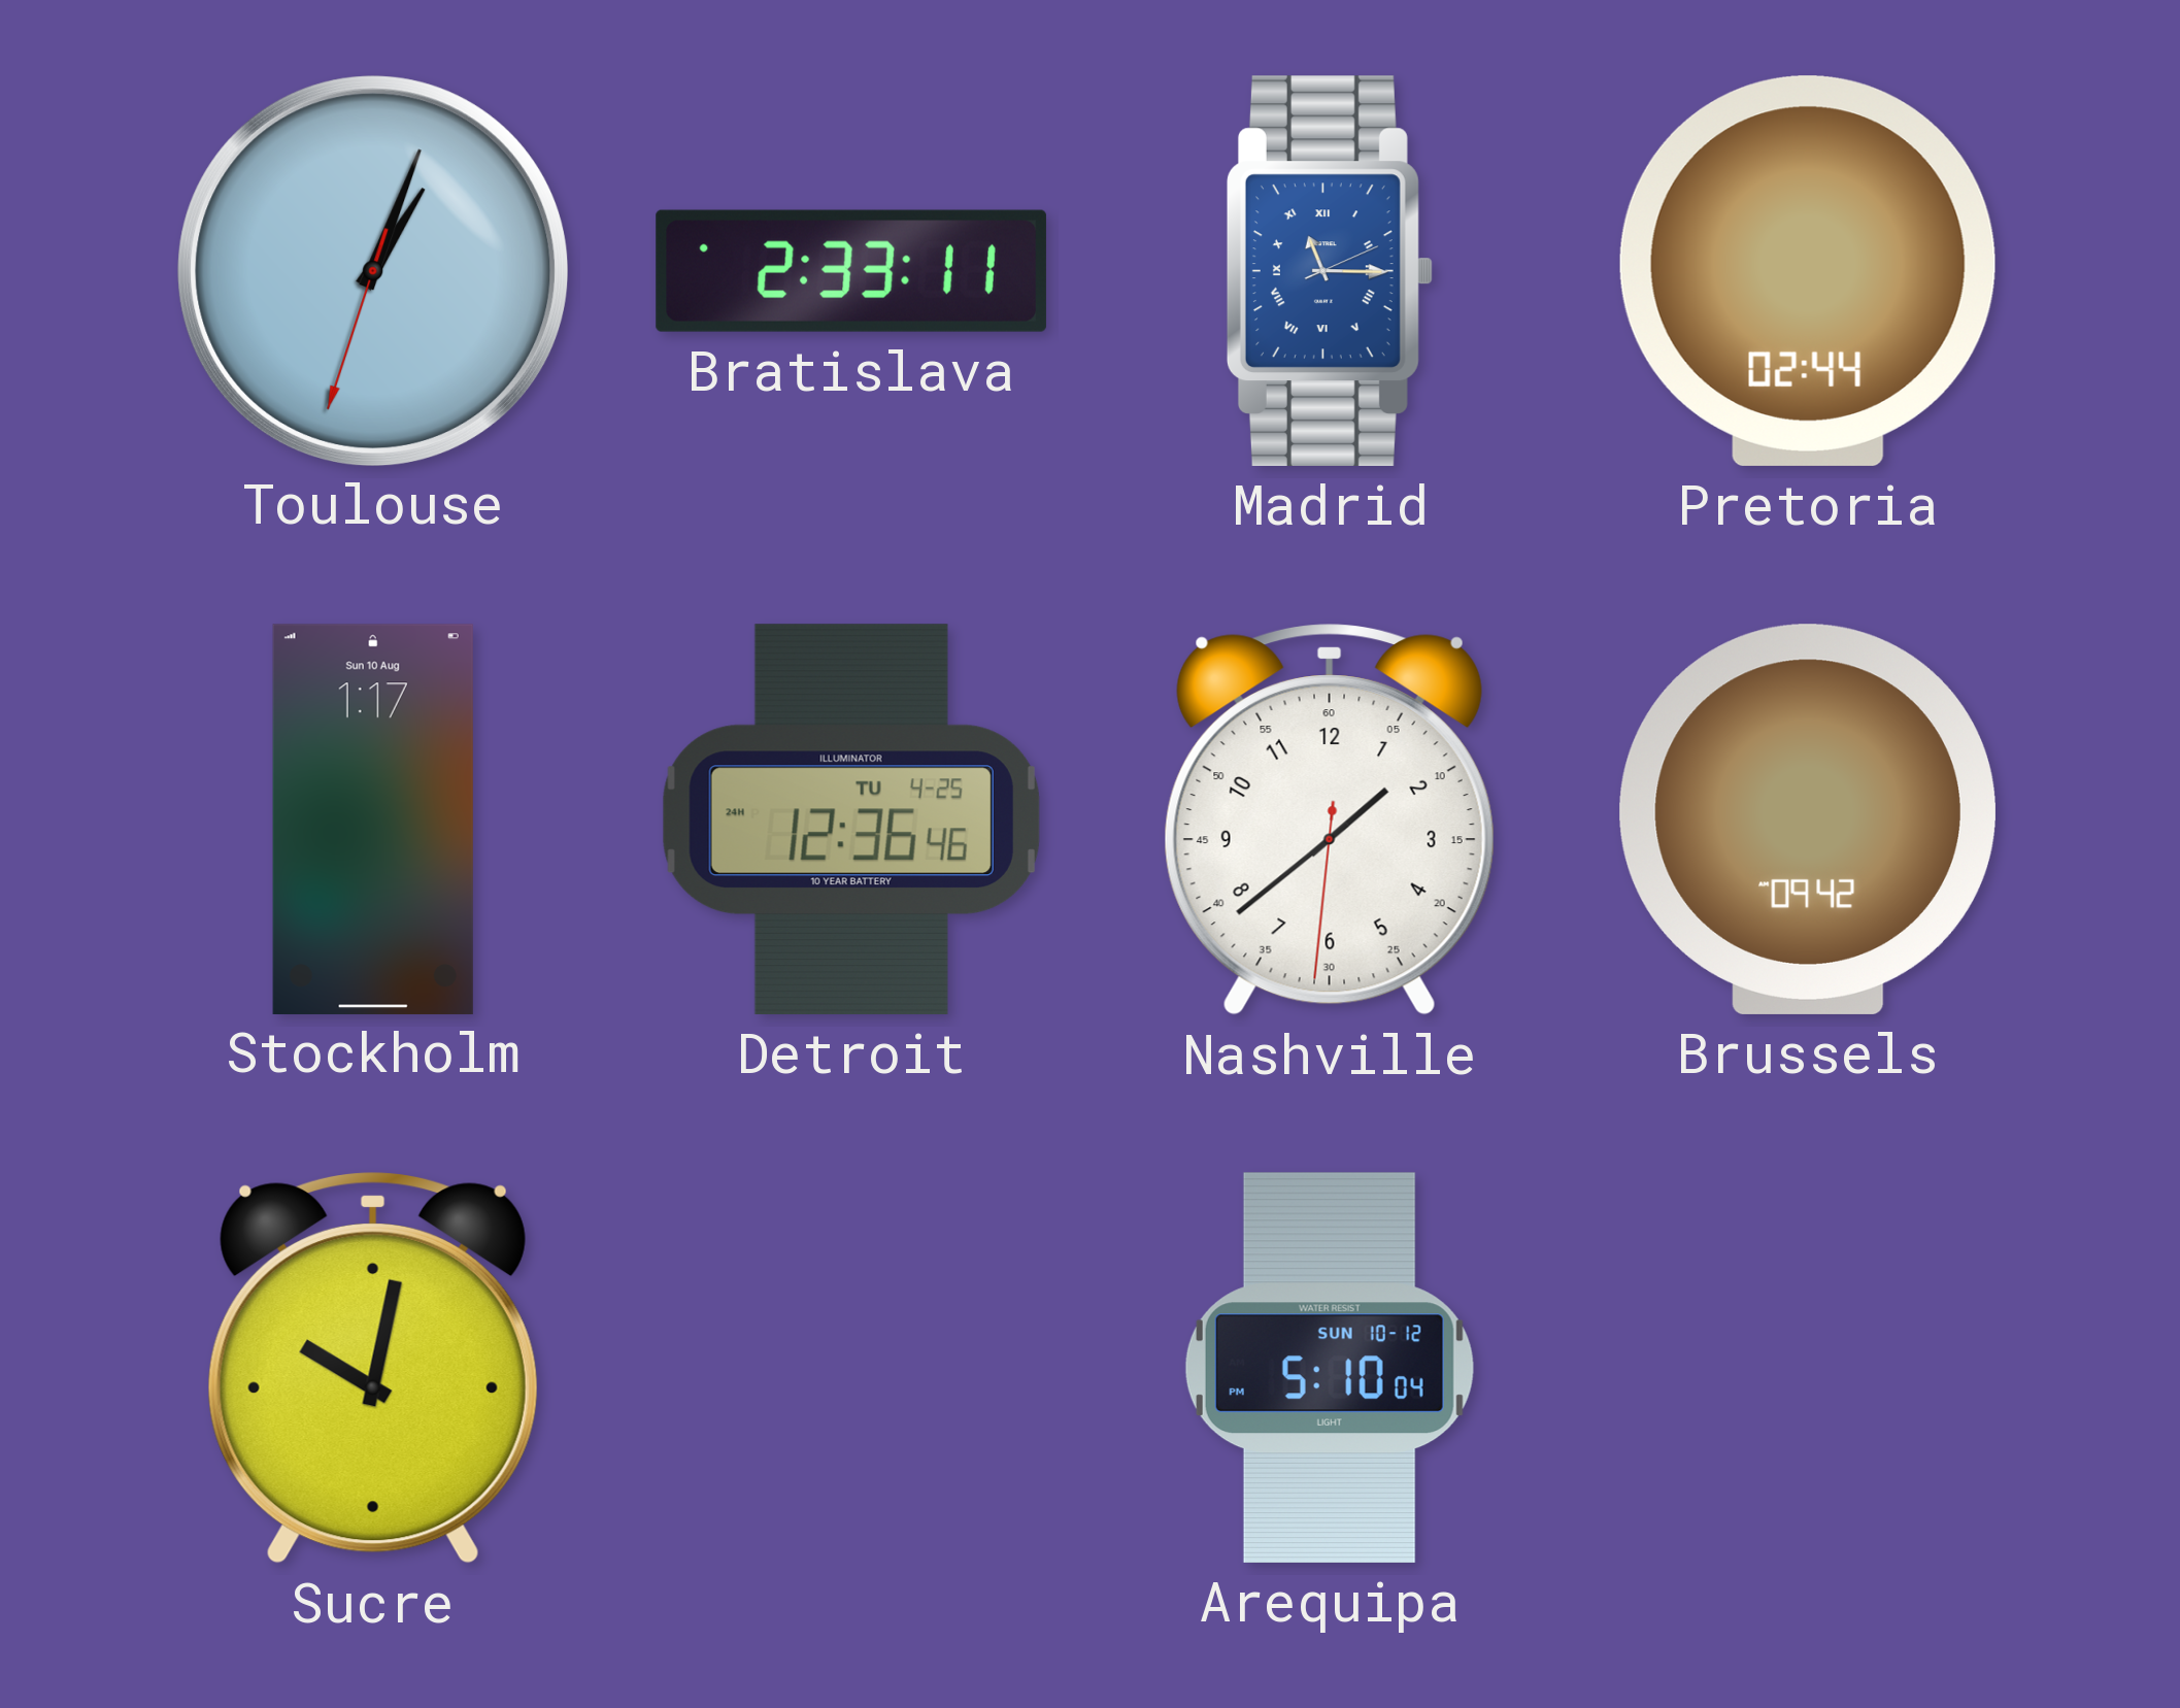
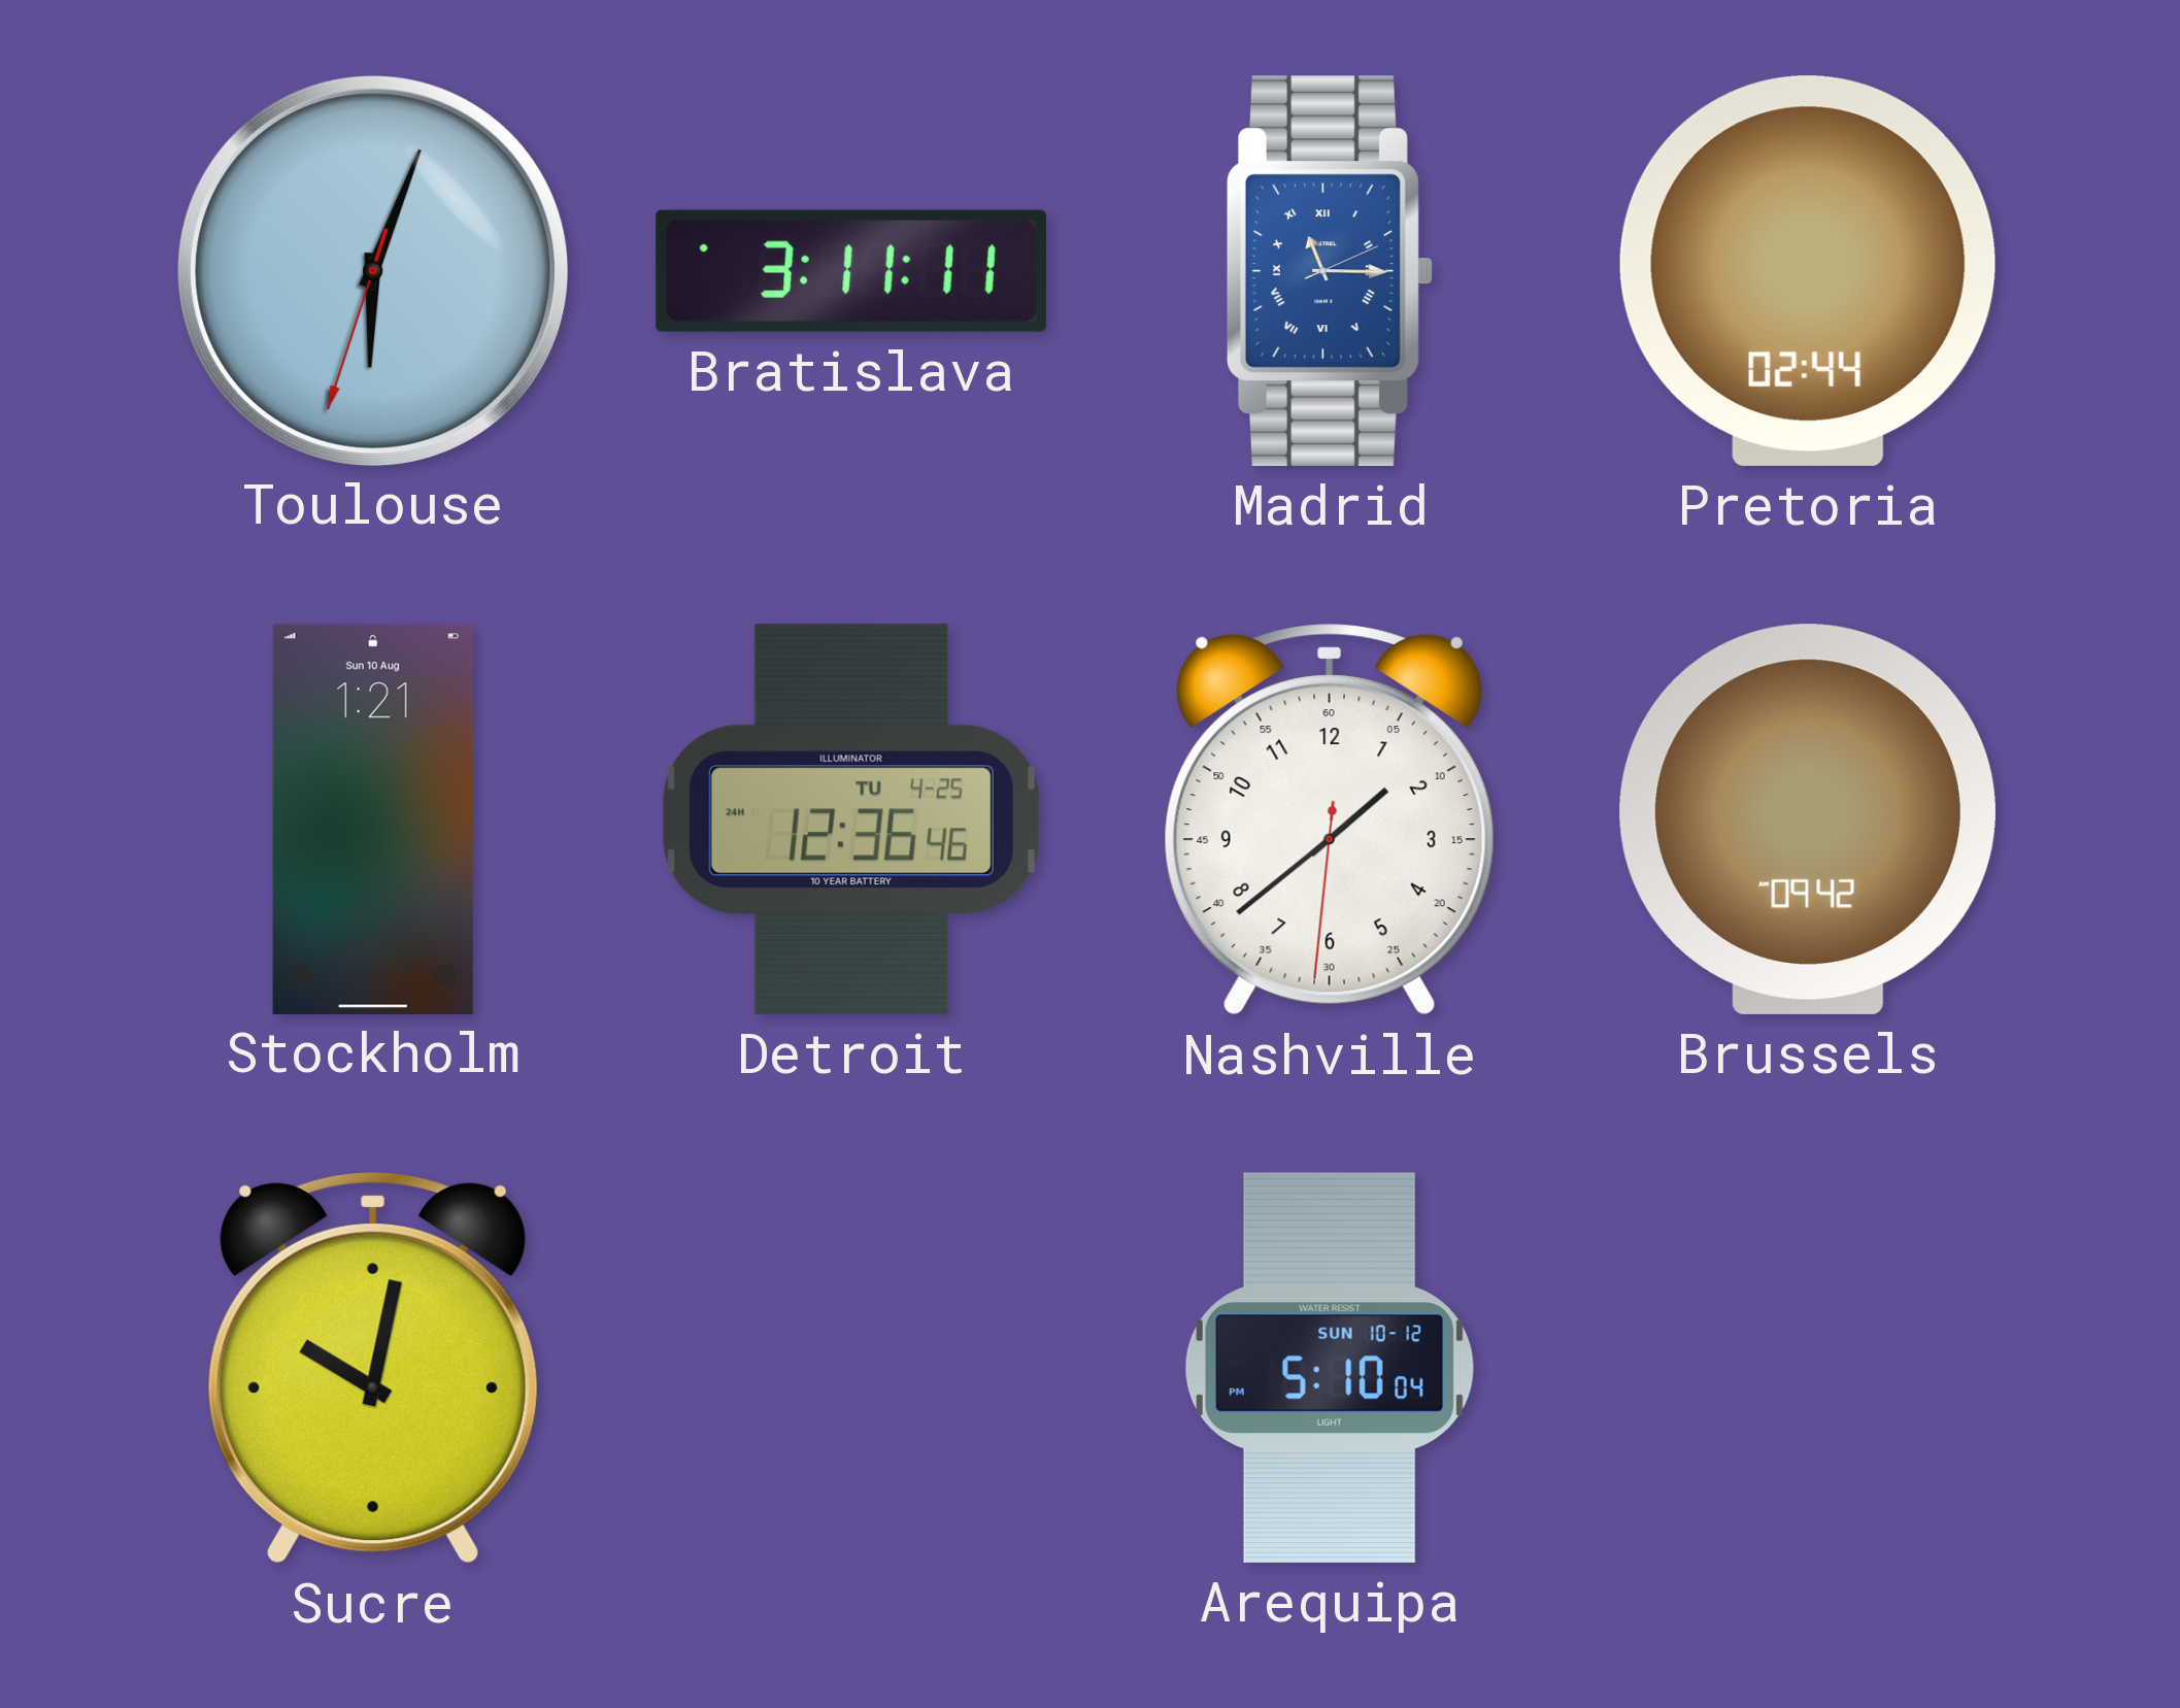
Toulouse: 1:03 -> 6:03
Bratislava: 2:33 -> 3:11
Stockholm: 1:17 -> 1:21
